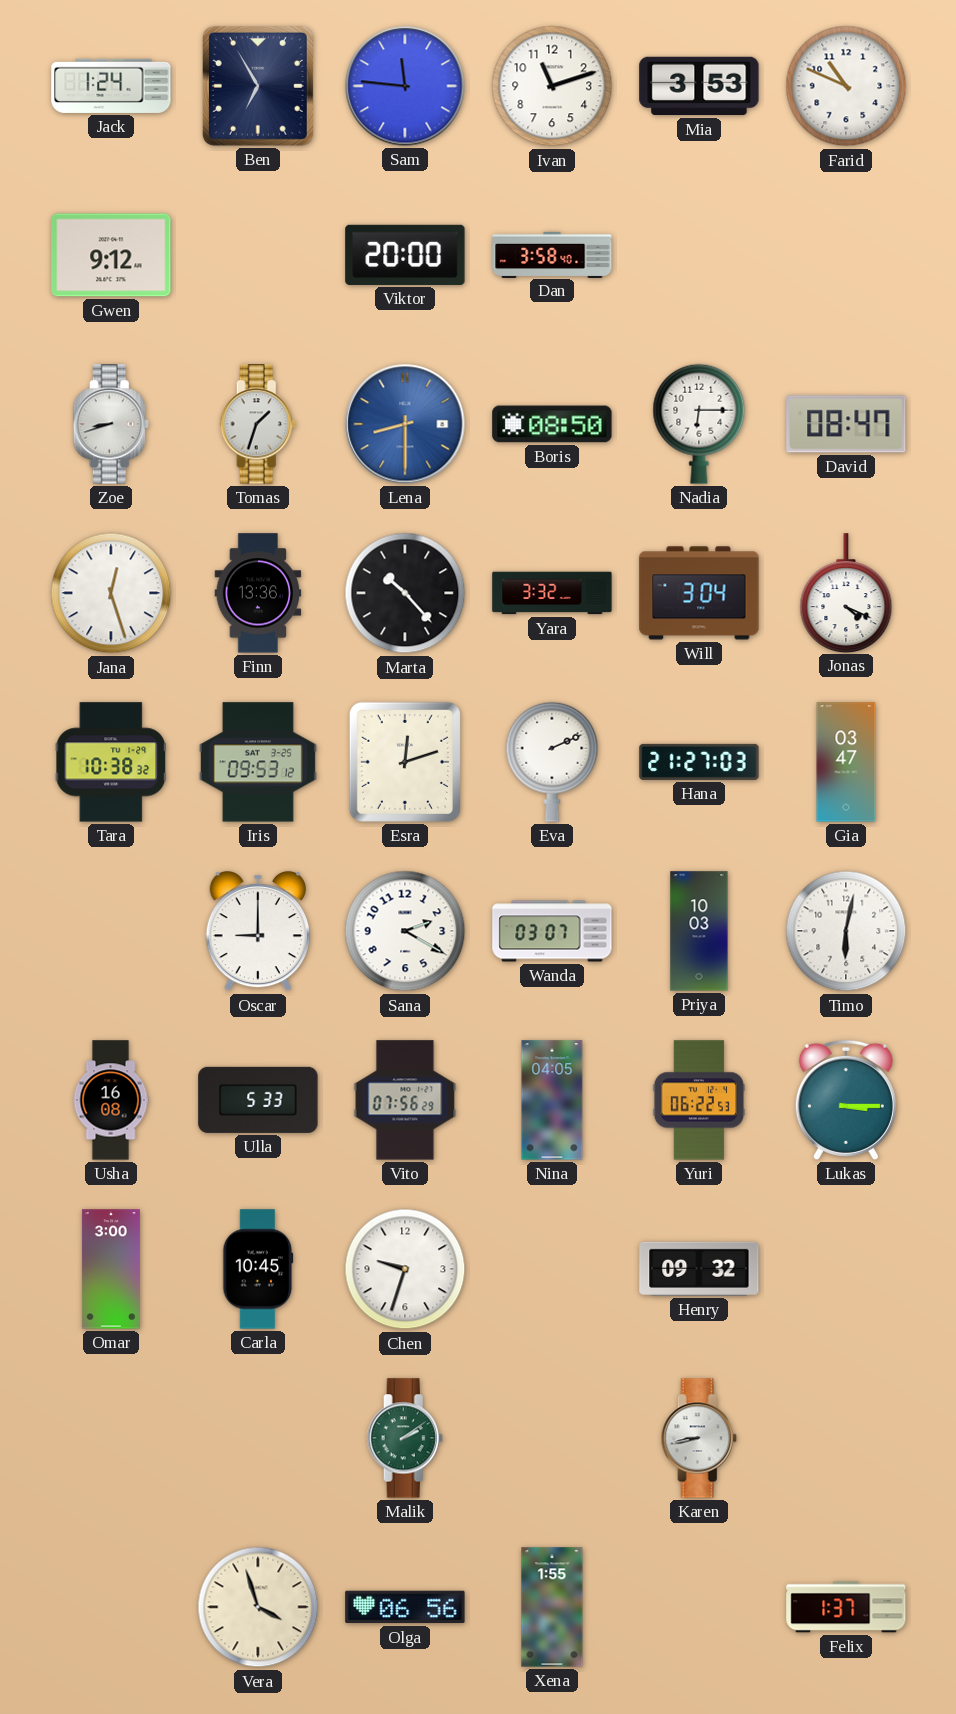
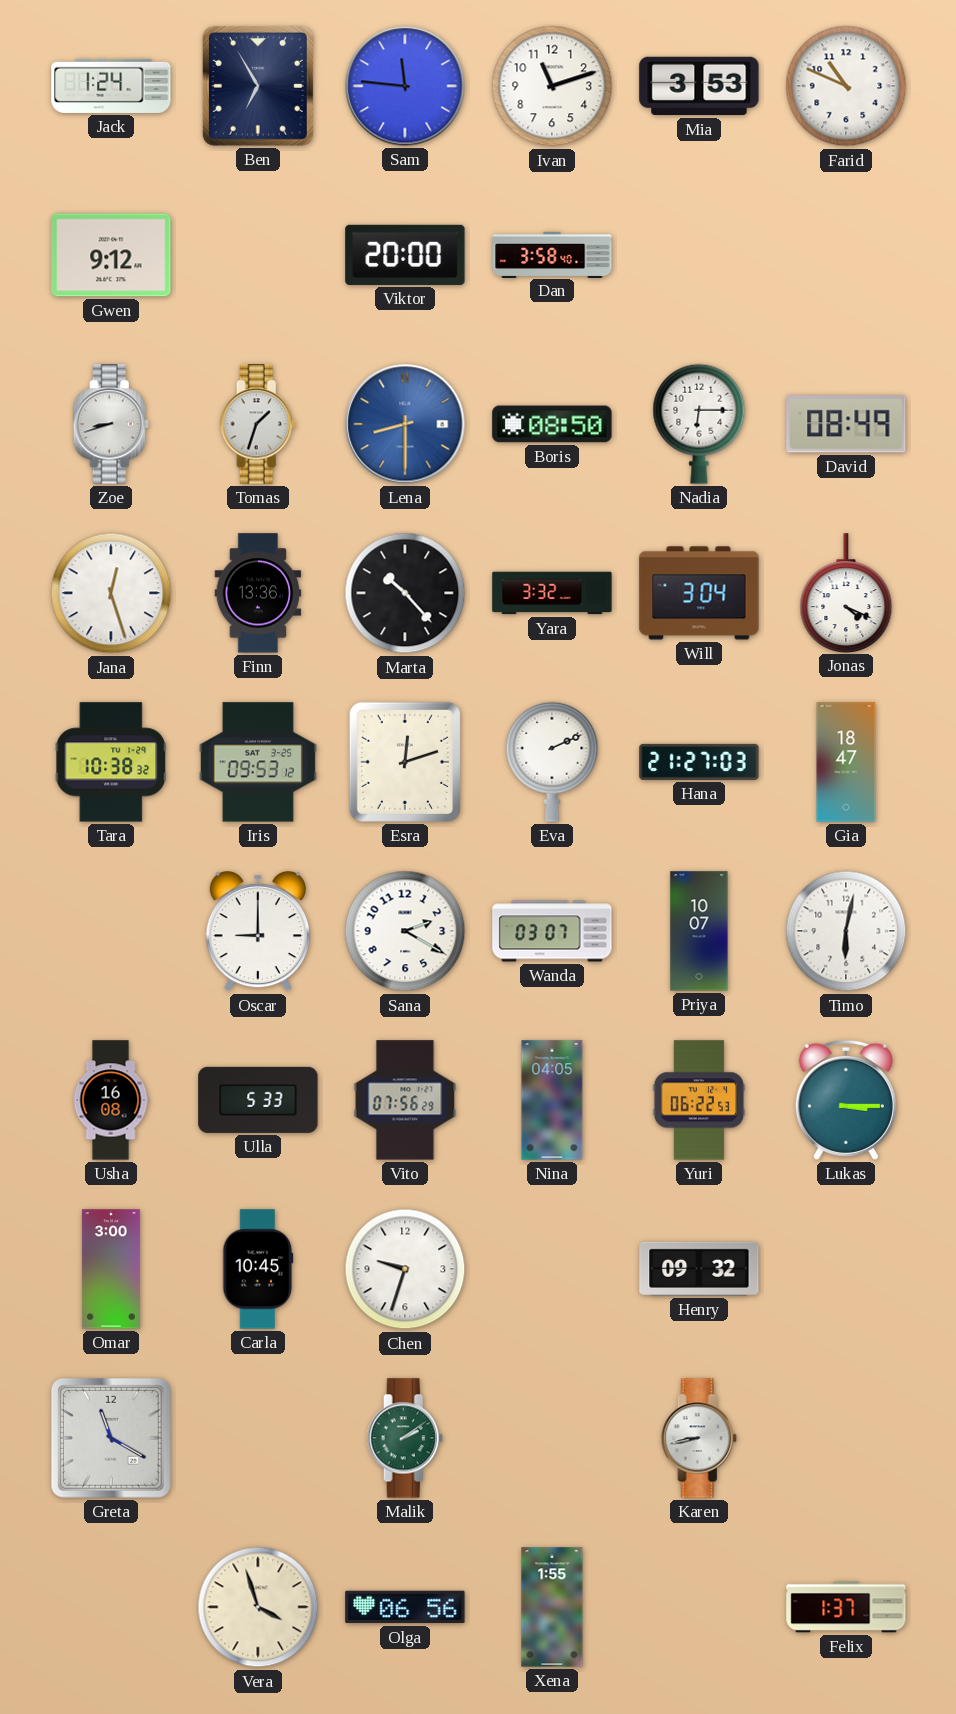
David: 08:47 -> 08:49
Gia: 03:47 -> 18:47
Priya: 10:03 -> 10:07
Greta: none -> 11:20
